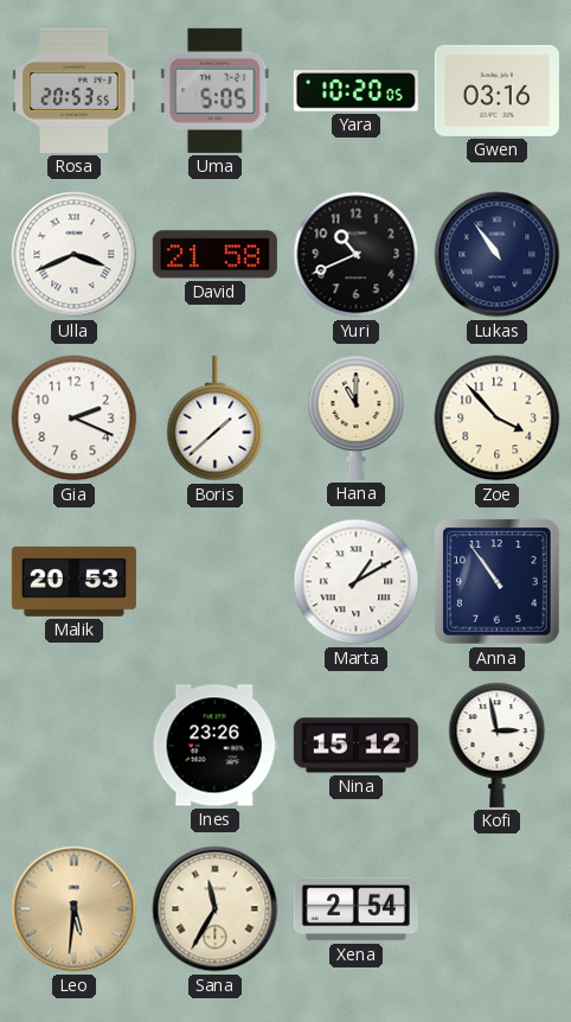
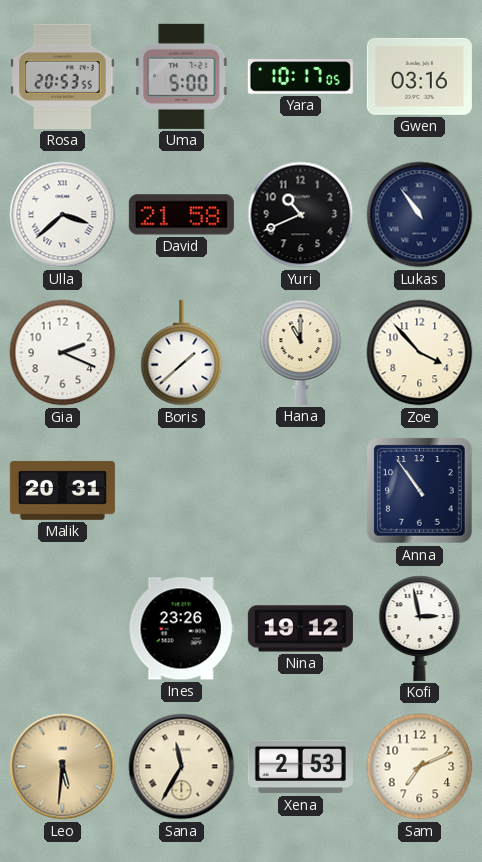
Uma: 5:05 -> 5:00
Yara: 10:20 -> 10:17
Ulla: 3:41 -> 3:38
Malik: 20:53 -> 20:31
Marta: 1:10 -> none
Nina: 15:12 -> 19:12
Xena: 2:54 -> 2:53
Sam: none -> 7:11
